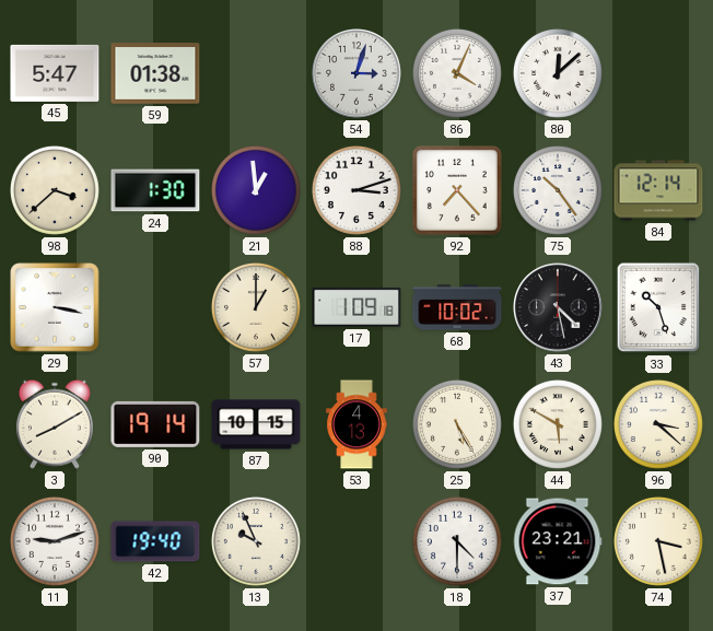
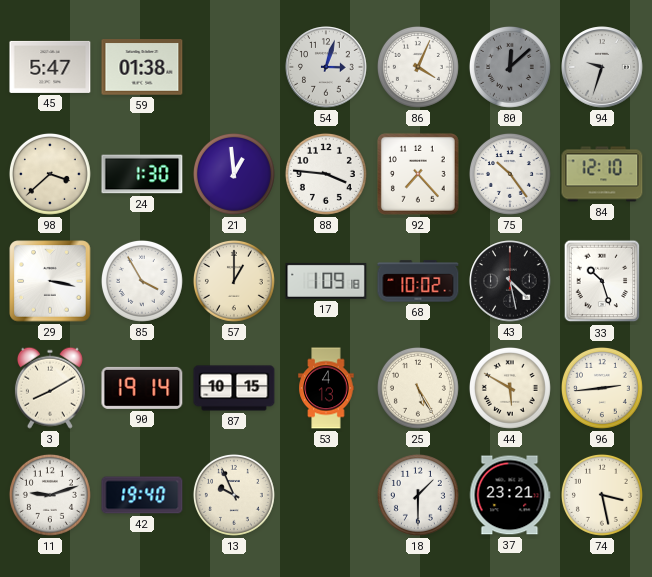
80 dial: white -> grey
94: none -> 9:33
88: 3:12 -> 3:46
84: 12:14 -> 12:10
85: none -> 3:55
96: 3:22 -> 2:44
18: 4:30 -> 1:30
